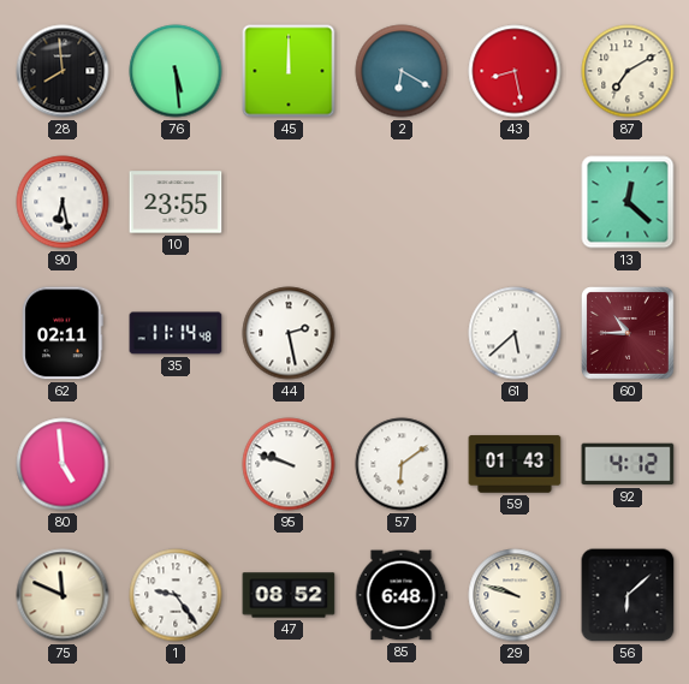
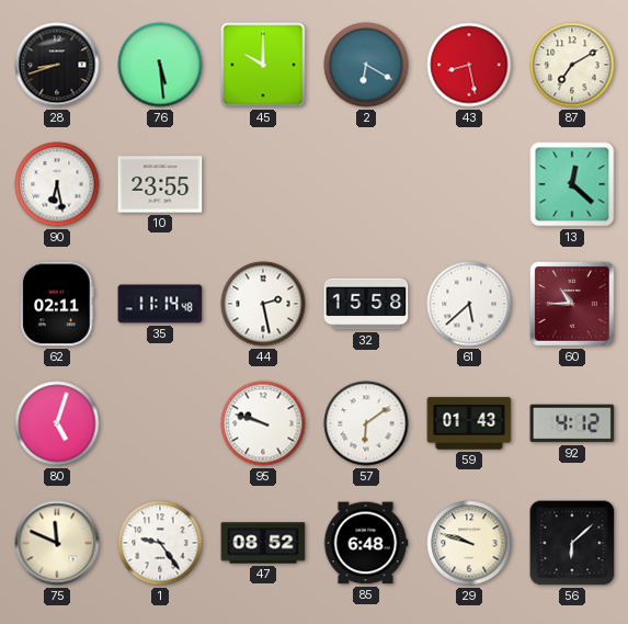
28: 7:59 -> 8:42
45: 12:00 -> 10:00
32: none -> 15:58
80: 4:59 -> 5:03
